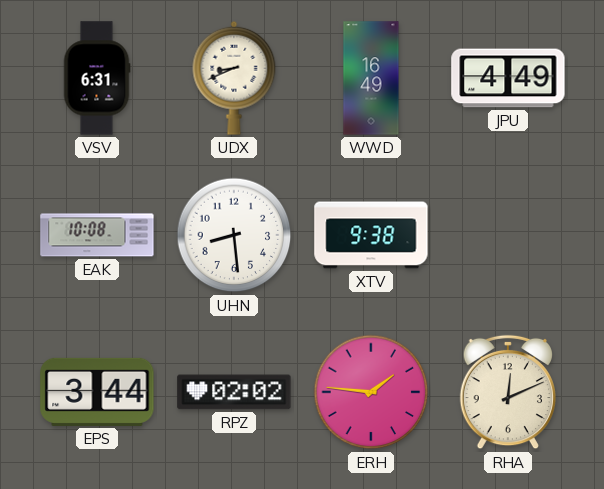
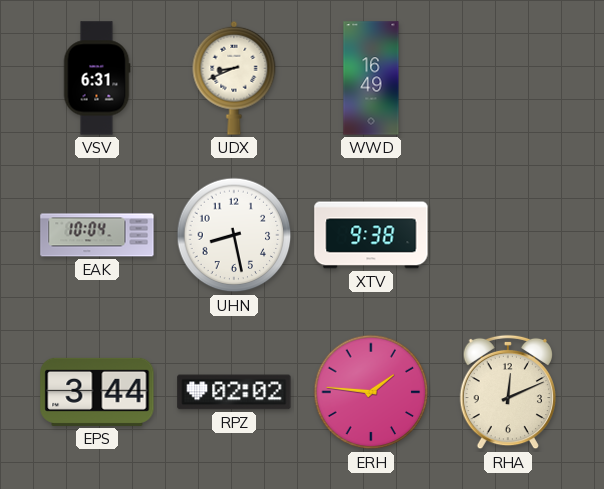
JPU: 4:49 -> none
EAK: 10:08 -> 10:04
UHN: 8:29 -> 8:28
